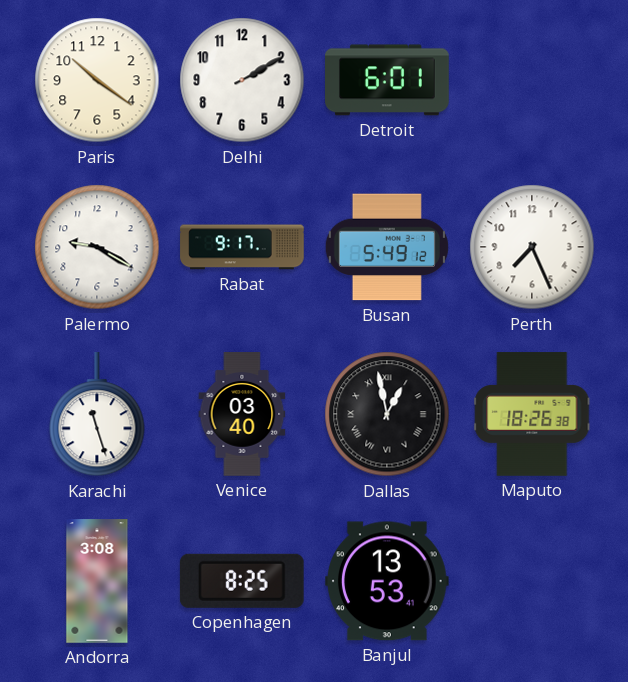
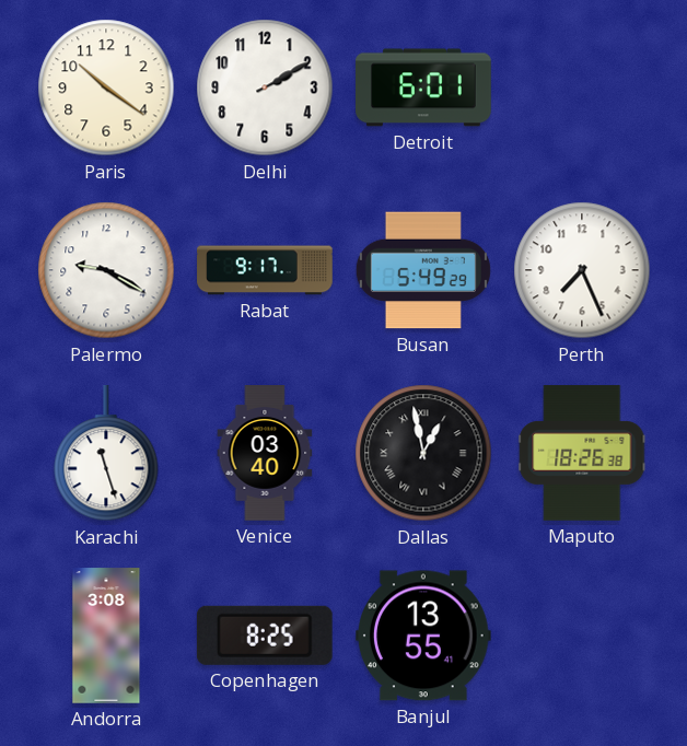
Busan: 5:49:12 -> 5:49:29
Banjul: 13:53 -> 13:55
